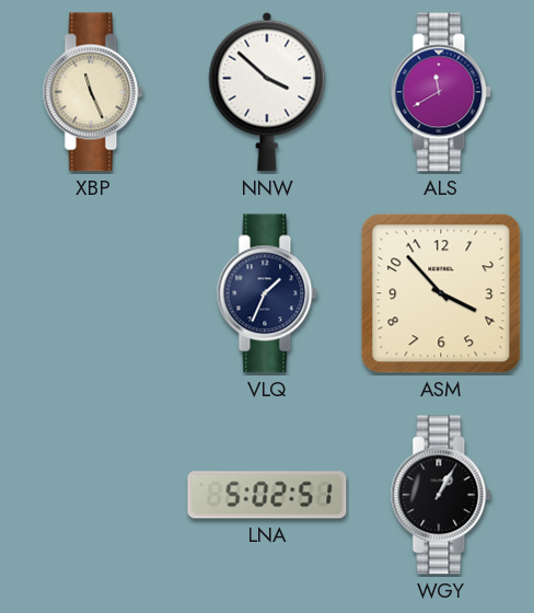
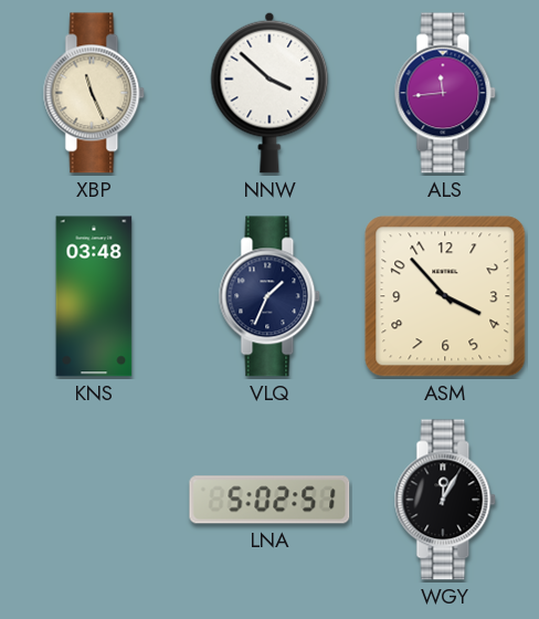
ALS: 11:40 -> 11:44
KNS: none -> 03:48
WGY: 1:05 -> 12:05
